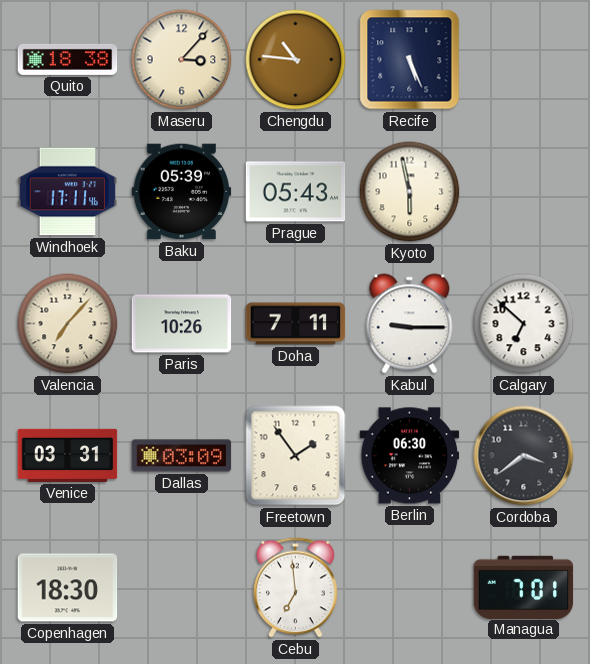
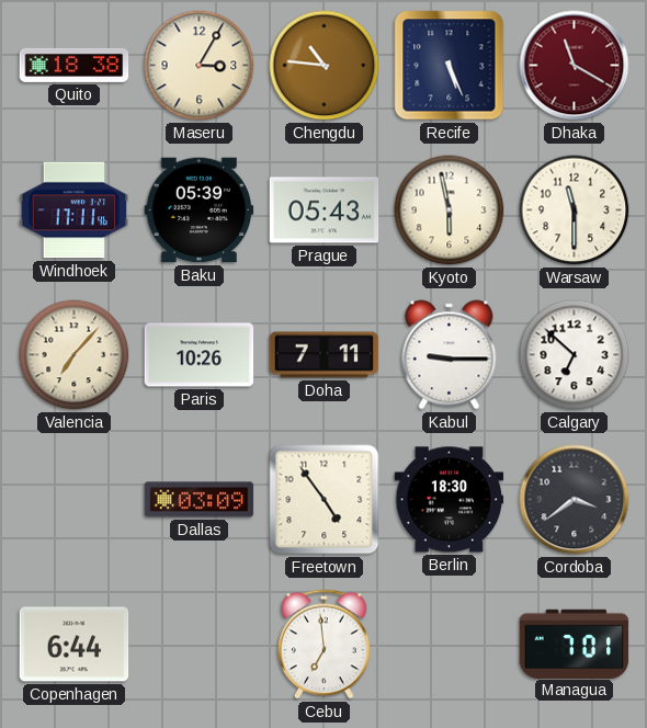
Maseru: 3:07 -> 3:05
Dhaka: none -> 11:20
Warsaw: none -> 11:30
Venice: 03:31 -> none
Freetown: 1:54 -> 4:54
Berlin: 06:30 -> 18:30
Copenhagen: 18:30 -> 6:44
